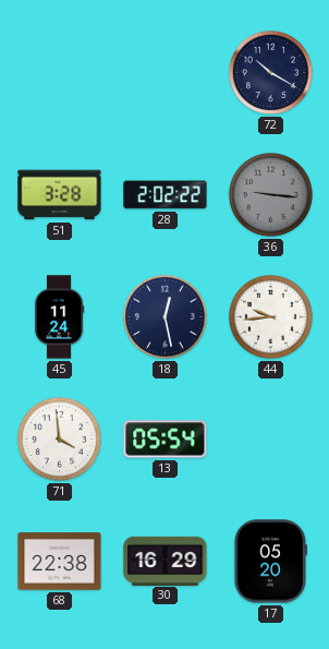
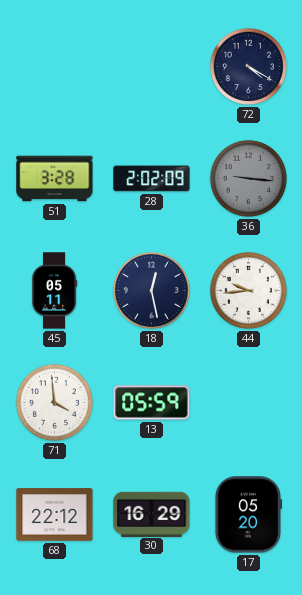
72: 10:20 -> 4:20
28: 2:02:22 -> 2:02:09
45: 11:24 -> 05:11
13: 05:54 -> 05:59
68: 22:38 -> 22:12
